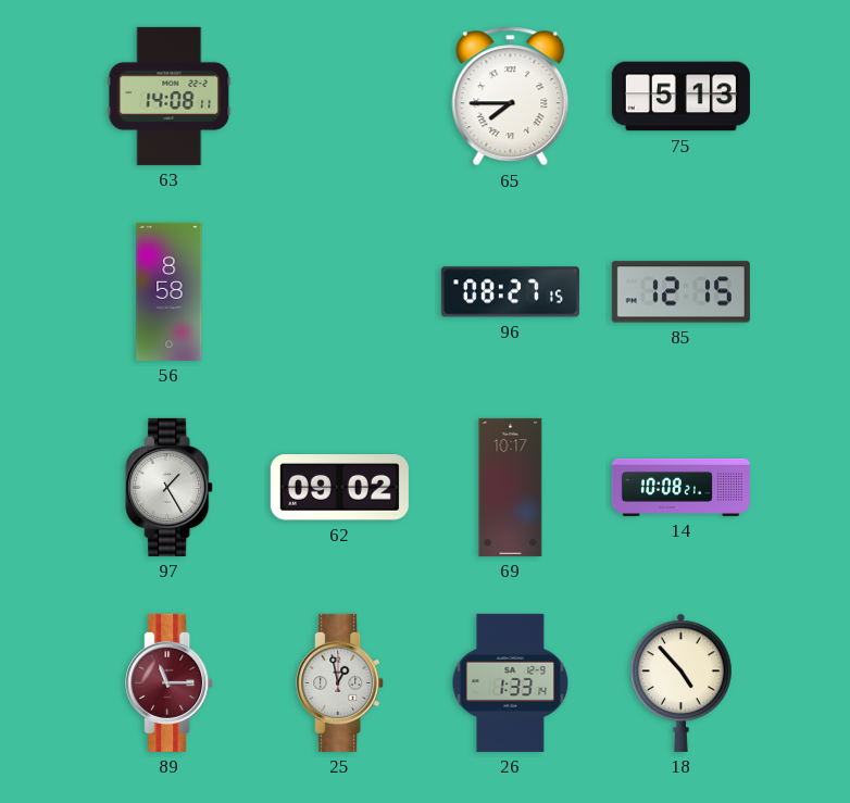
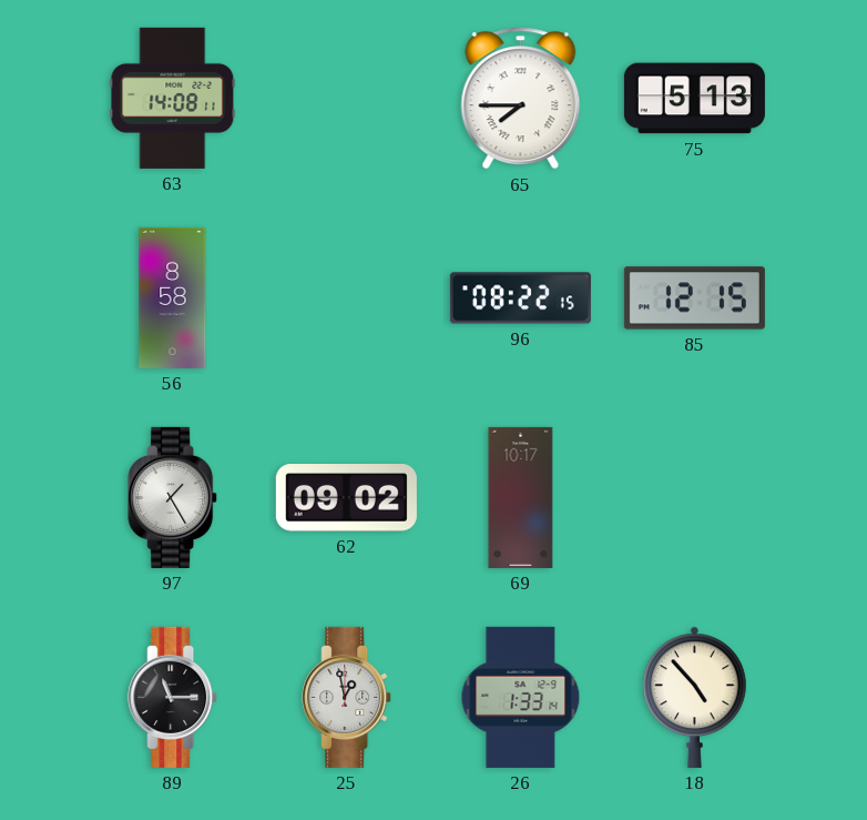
96: 08:27 -> 08:22
14: 10:08 -> none
89 dial: burgundy -> black
